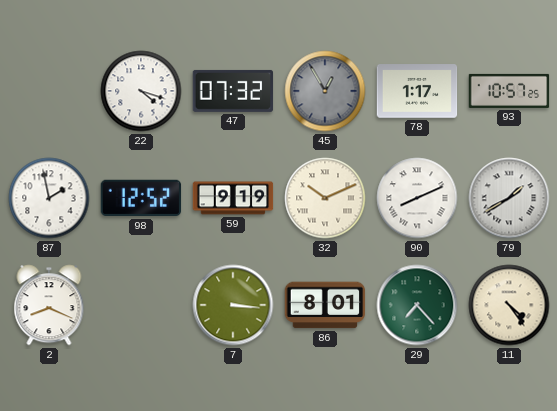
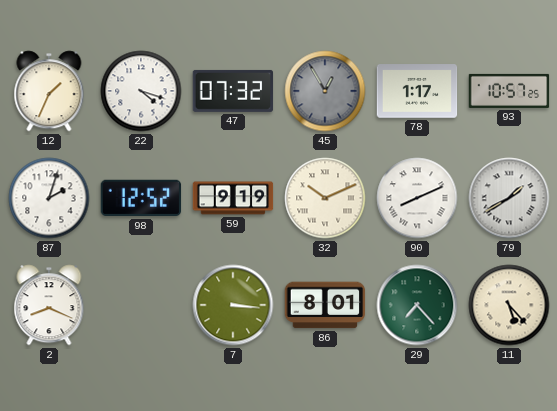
12: none -> 1:34
87: 1:58 -> 2:03
11: 4:24 -> 5:23
